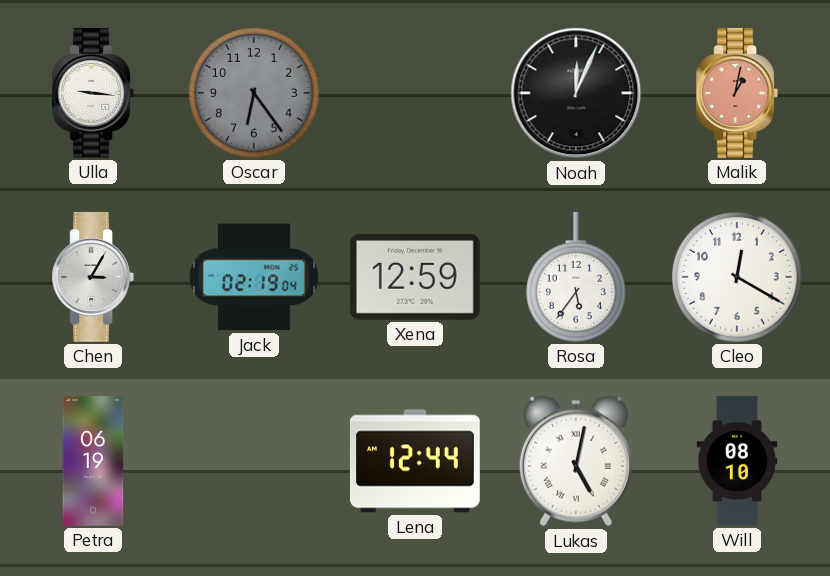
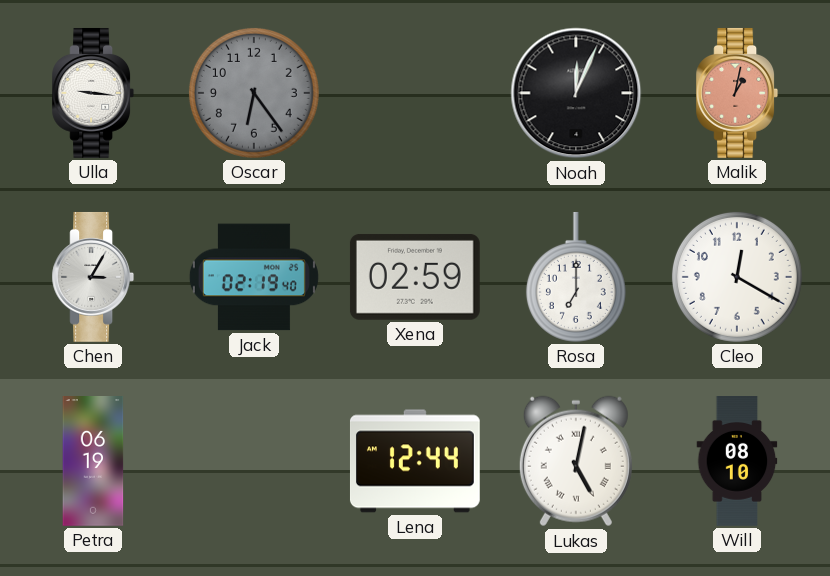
Jack: 02:19:04 -> 02:19:40
Xena: 12:59 -> 02:59
Rosa: 5:36 -> 7:00
